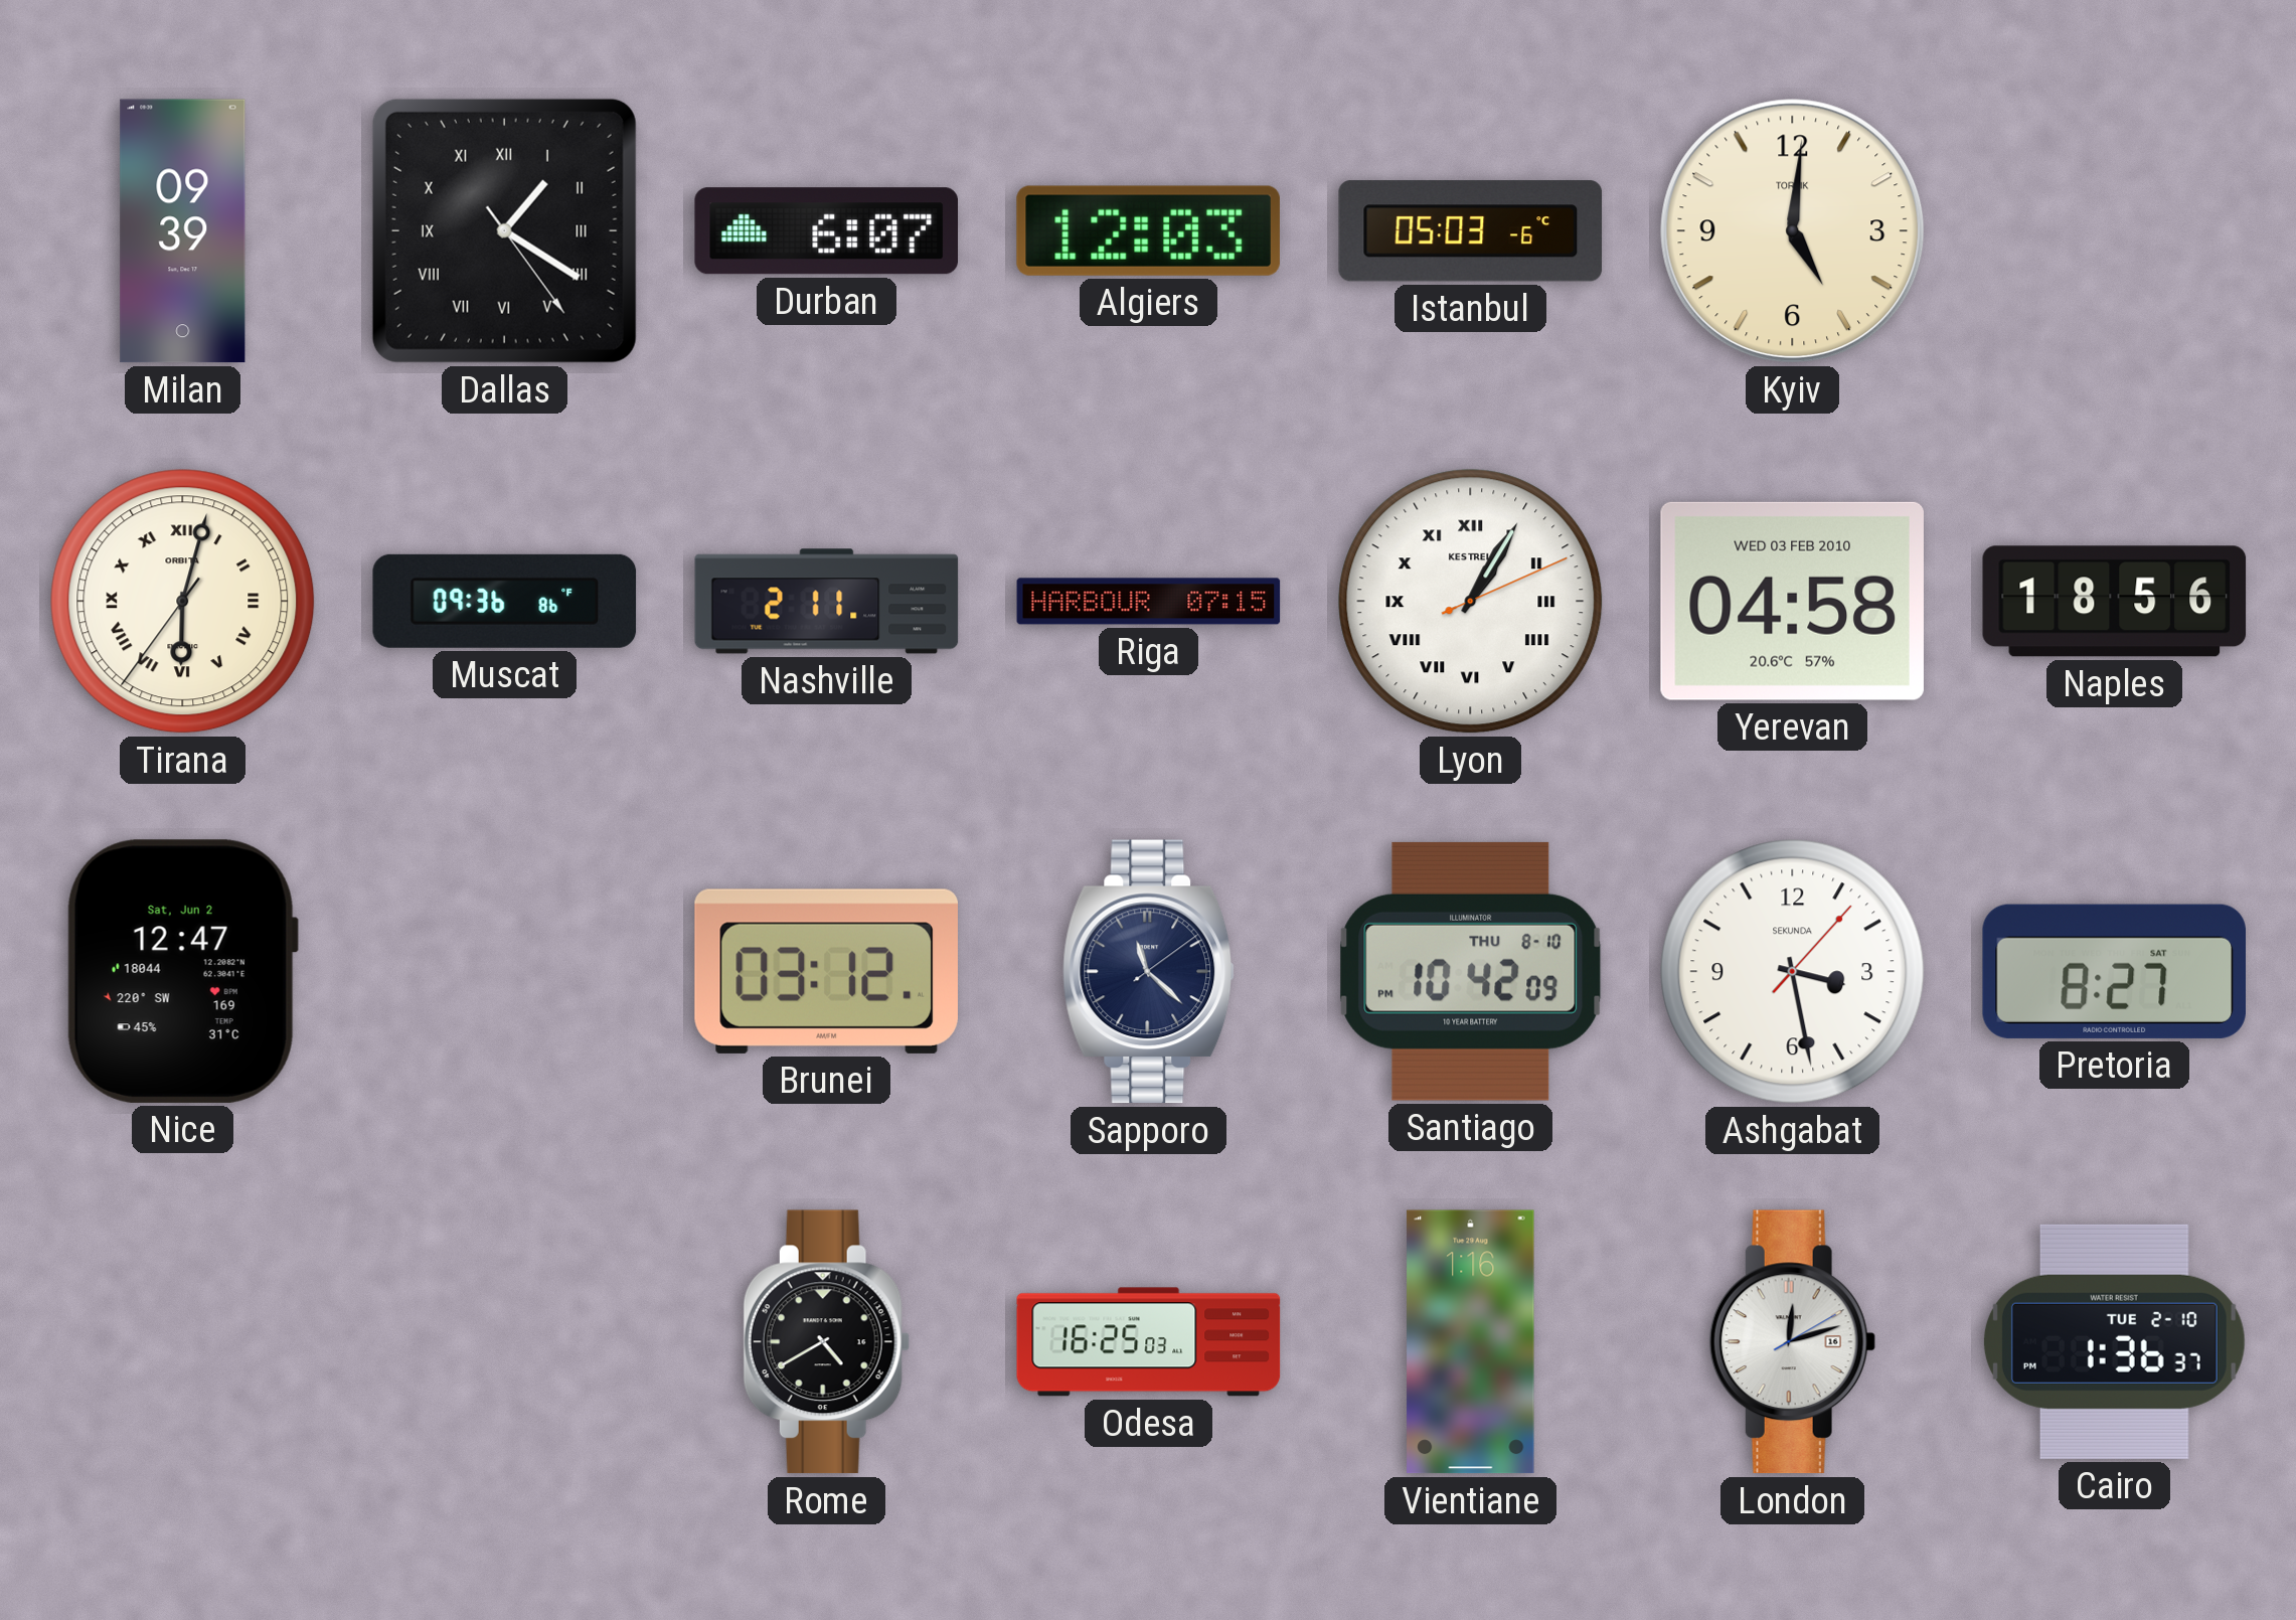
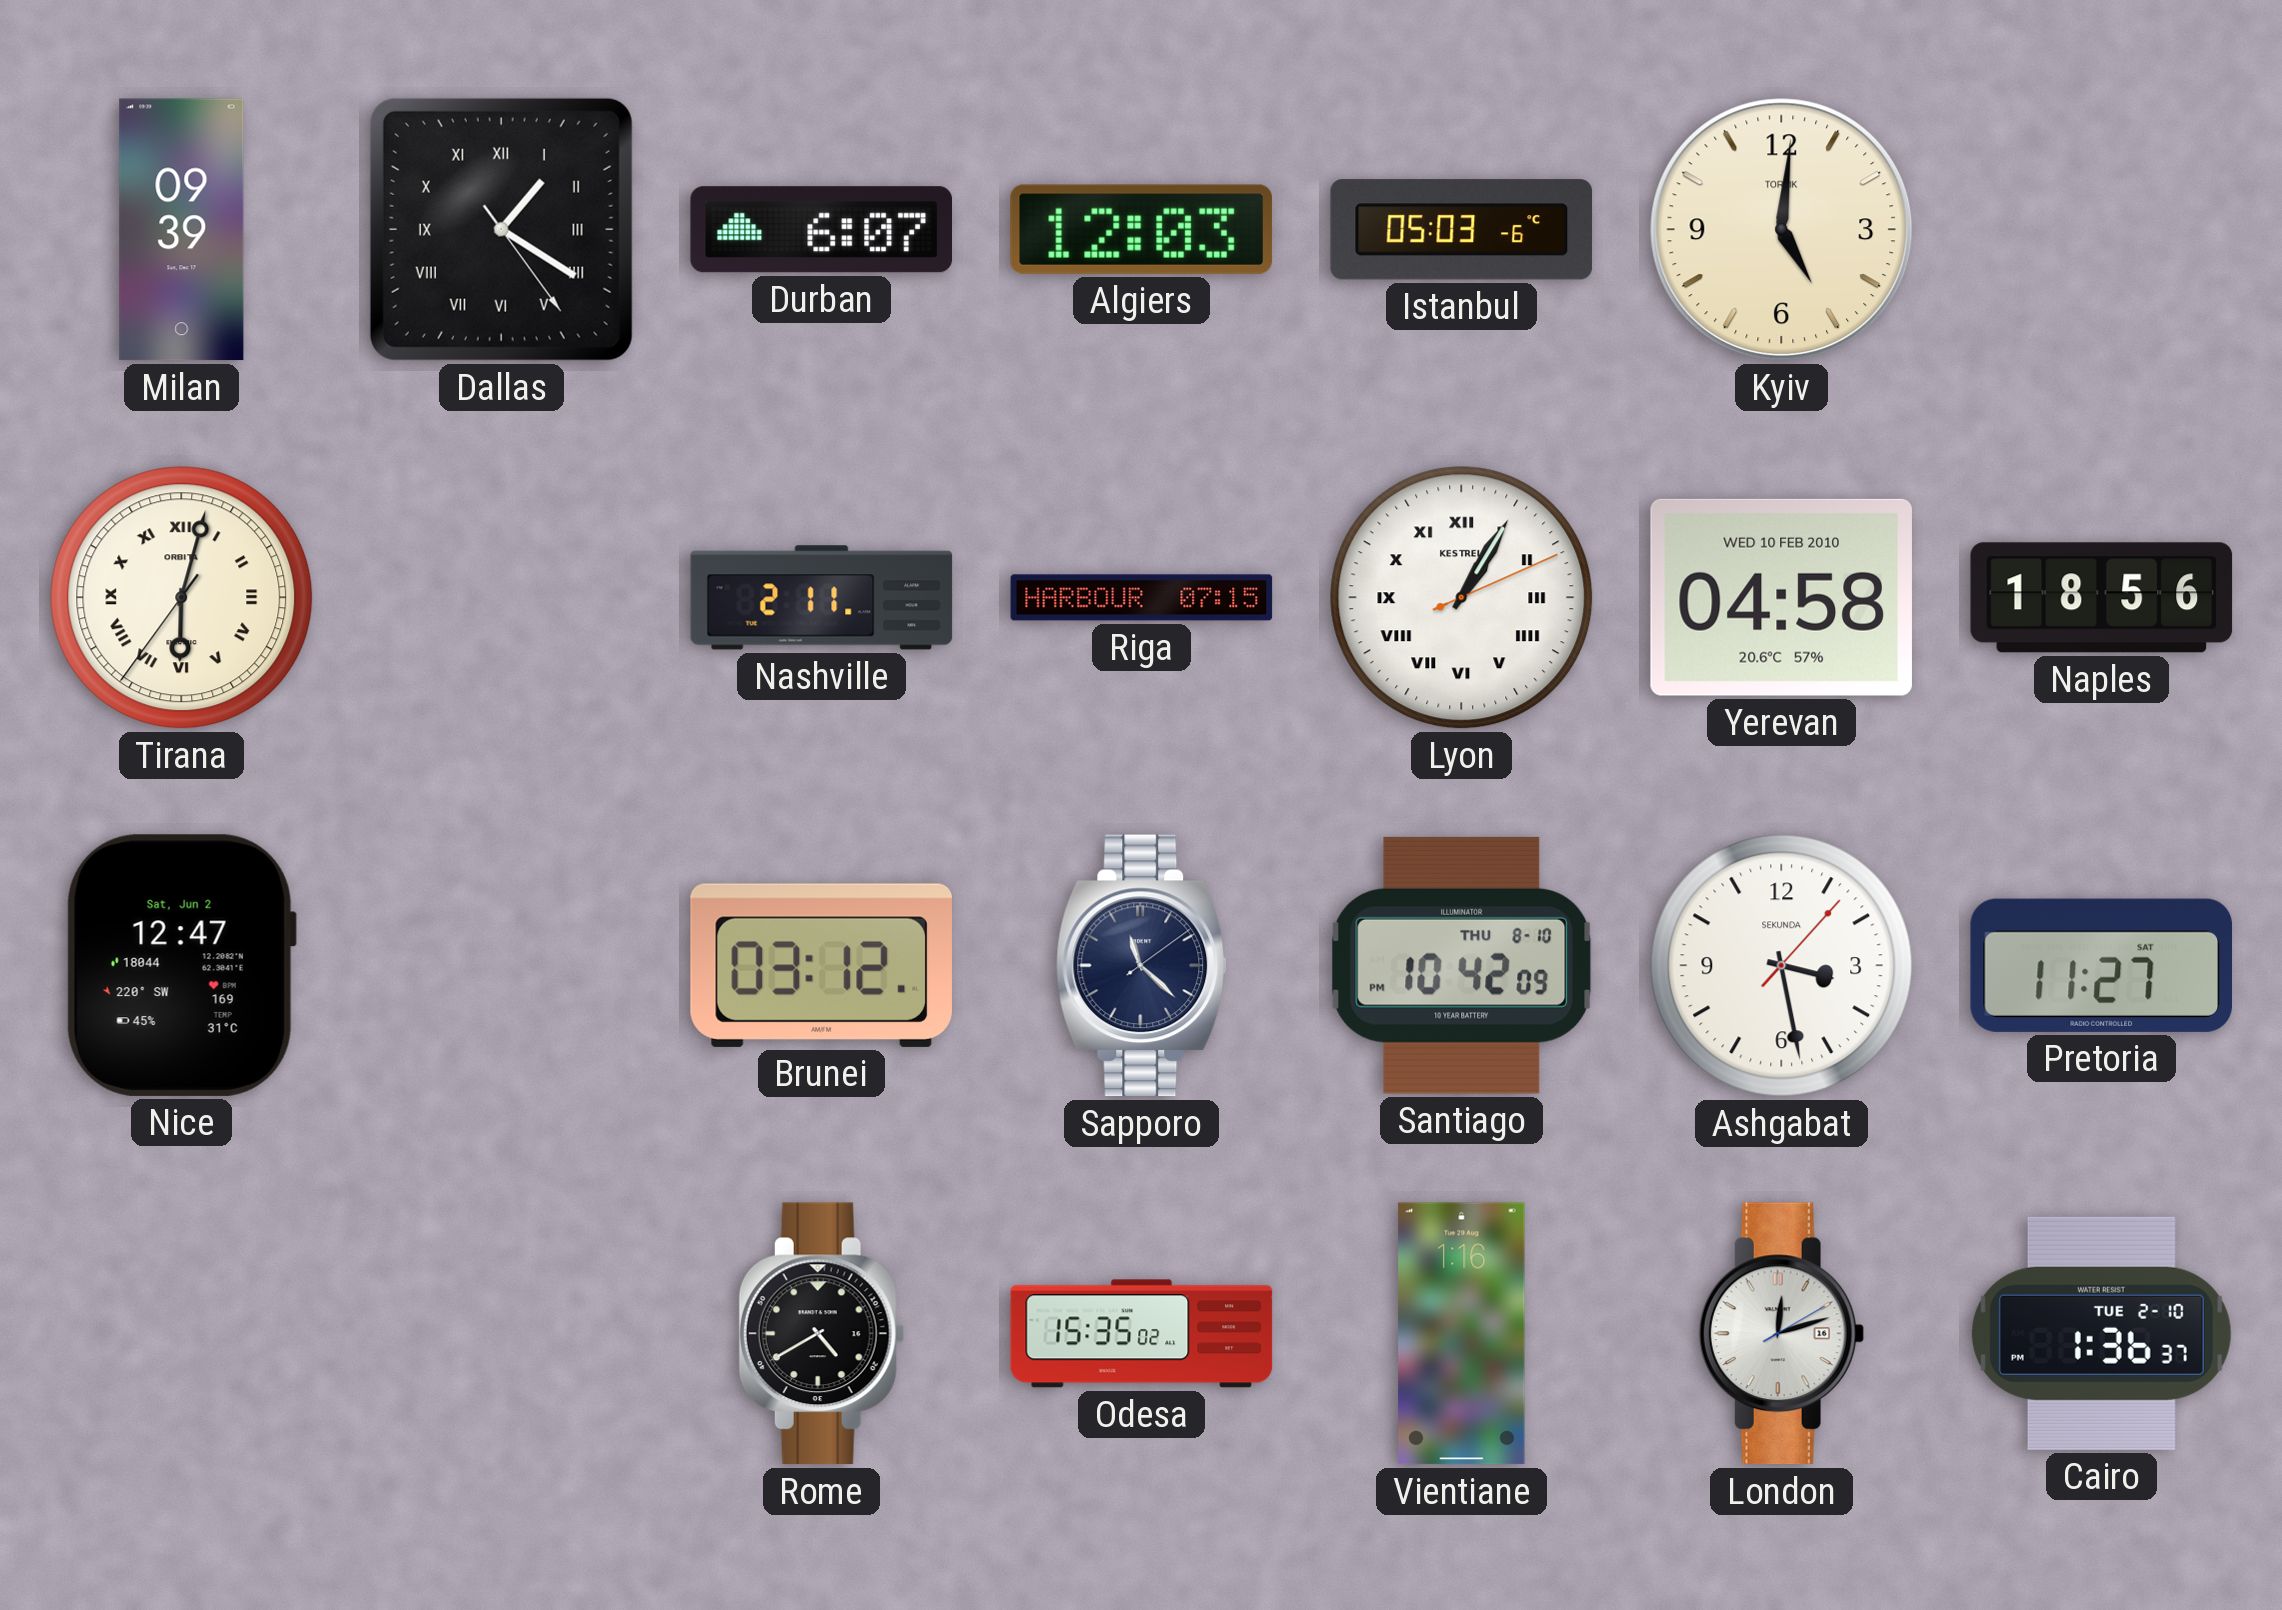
Muscat: 09:36 -> none
Yerevan date: WED 03 FEB 2010 -> WED 10 FEB 2010
Pretoria: 8:27 -> 11:27
Odesa: 16:25 -> 15:35
